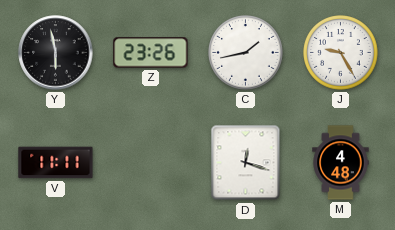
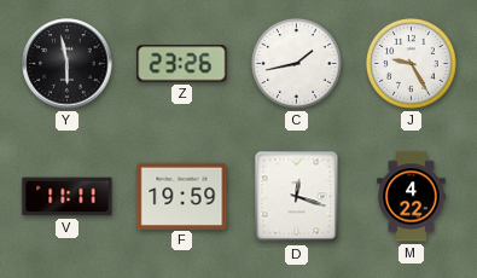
F: none -> 19:59
M: 4:48 -> 4:22
